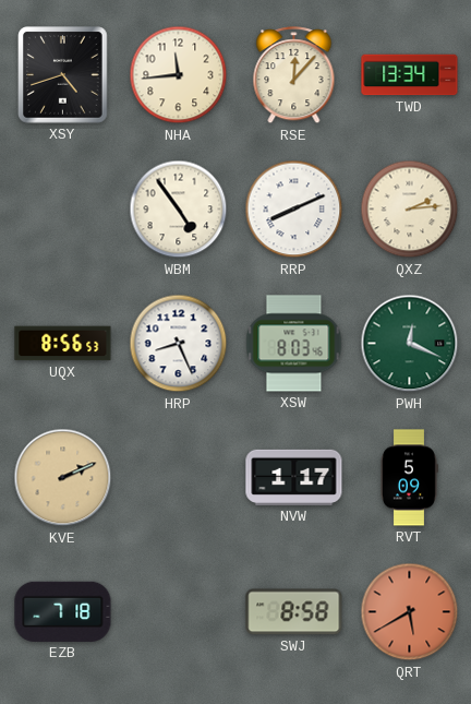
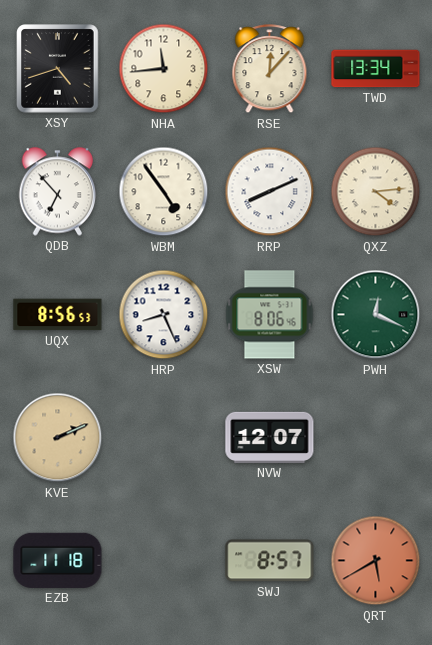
QDB: none -> 6:53
QXZ: 2:14 -> 4:14
XSW: 8:03 -> 8:06
NVW: 1:17 -> 12:07
RVT: 5:09 -> none
EZB: 7:18 -> 11:18
SWJ: 8:58 -> 8:57
